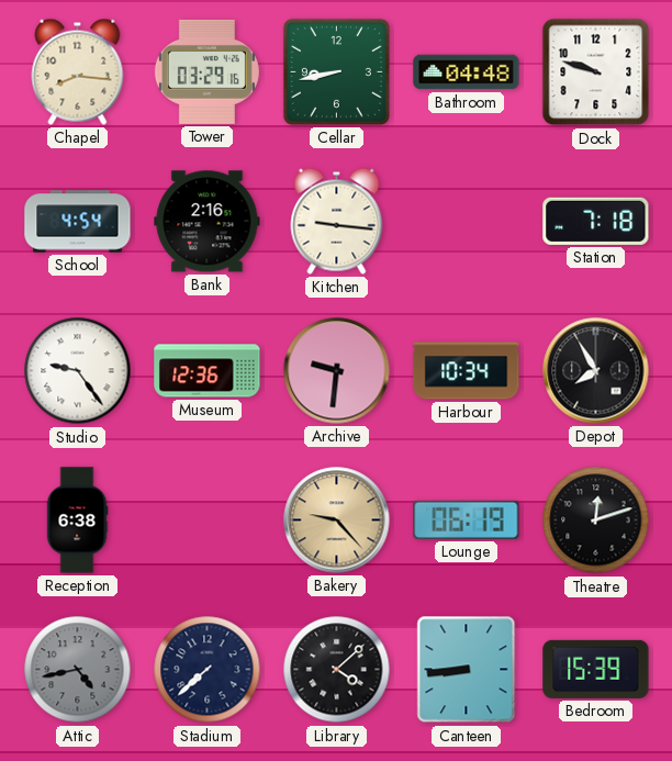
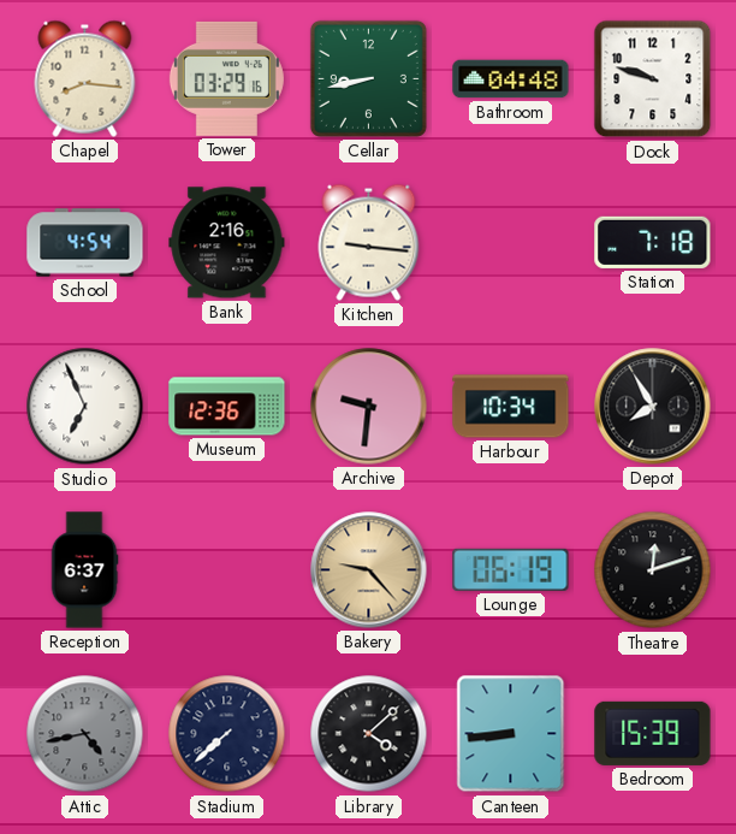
Studio: 9:24 -> 6:56
Reception: 6:38 -> 6:37
